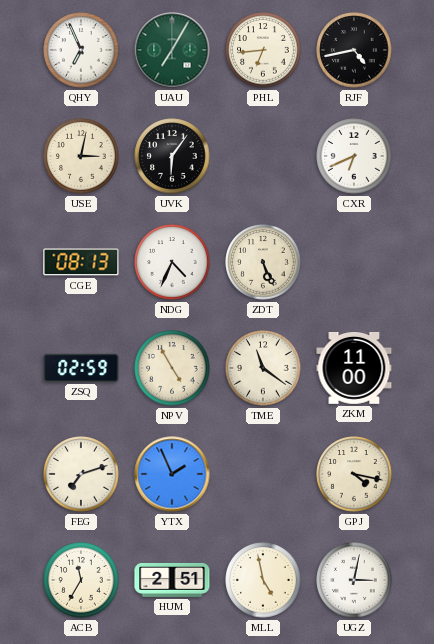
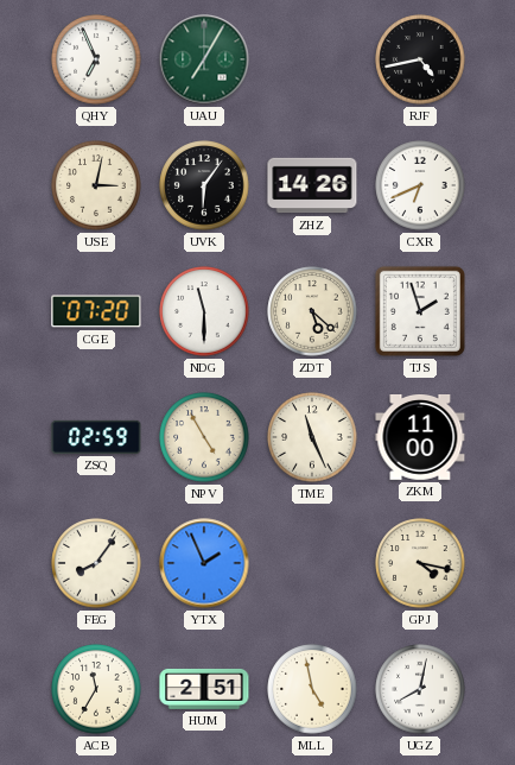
PHL: 6:44 -> none
ZHZ: none -> 14:26
CGE: 08:13 -> 07:20
NDG: 4:34 -> 11:30
ZDT: 5:26 -> 5:22
TJS: none -> 1:57
TME: 11:21 -> 11:26
FEG: 7:12 -> 8:06
UGZ: 3:02 -> 8:02
